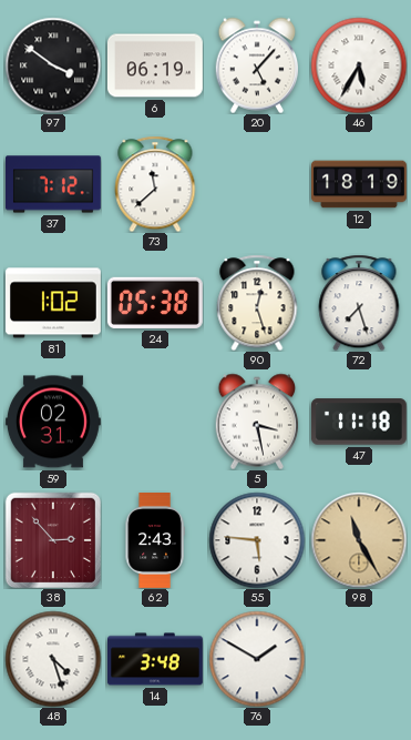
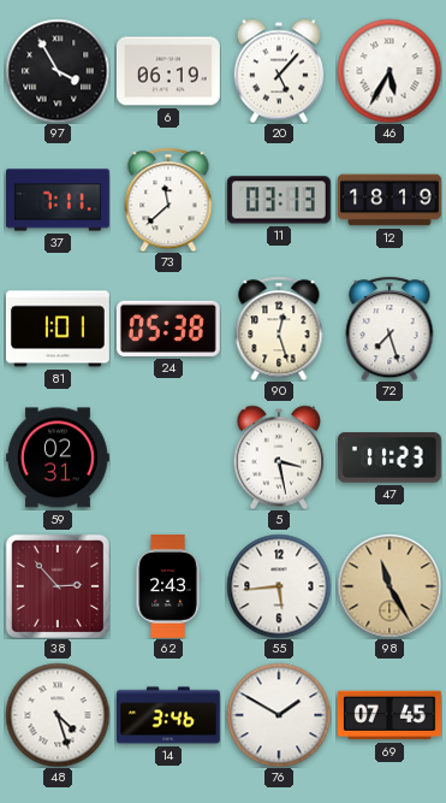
97: 3:51 -> 3:55
37: 7:12 -> 7:11
11: none -> 03:13
81: 1:02 -> 1:01
47: 11:18 -> 11:23
55: 5:46 -> 5:44
14: 3:48 -> 3:46
69: none -> 07:45
